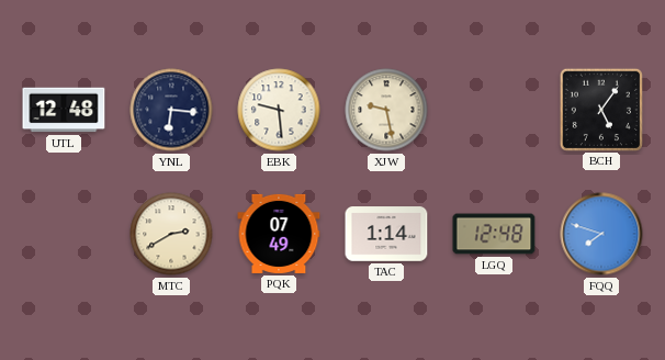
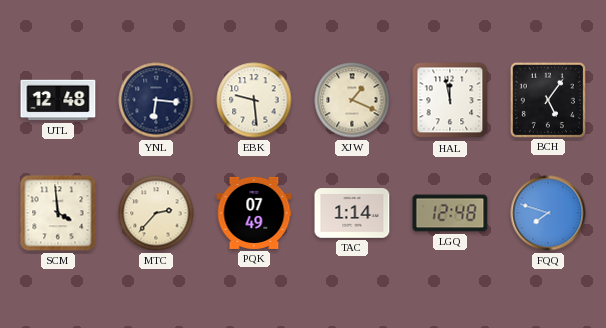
XJW: 9:28 -> 1:19
HAL: none -> 11:58
SCM: none -> 3:59
MTC: 2:40 -> 2:37
